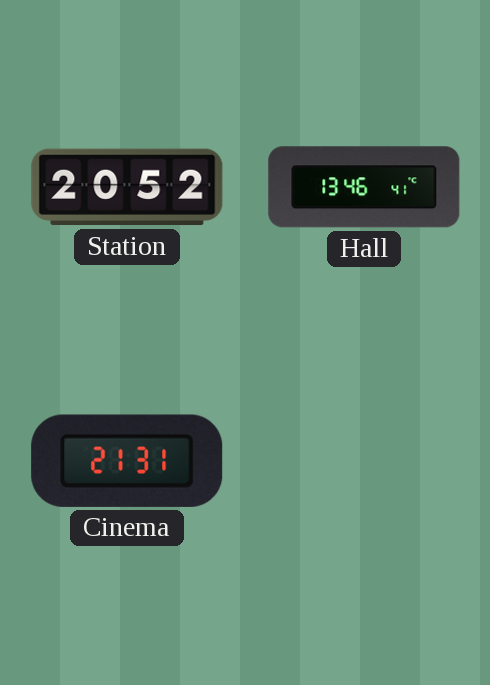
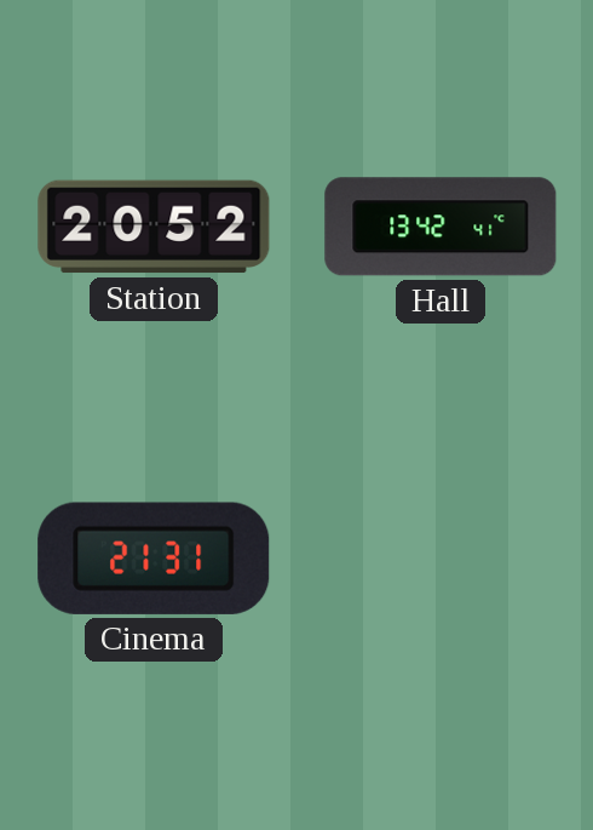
Hall: 13:46 -> 13:42
